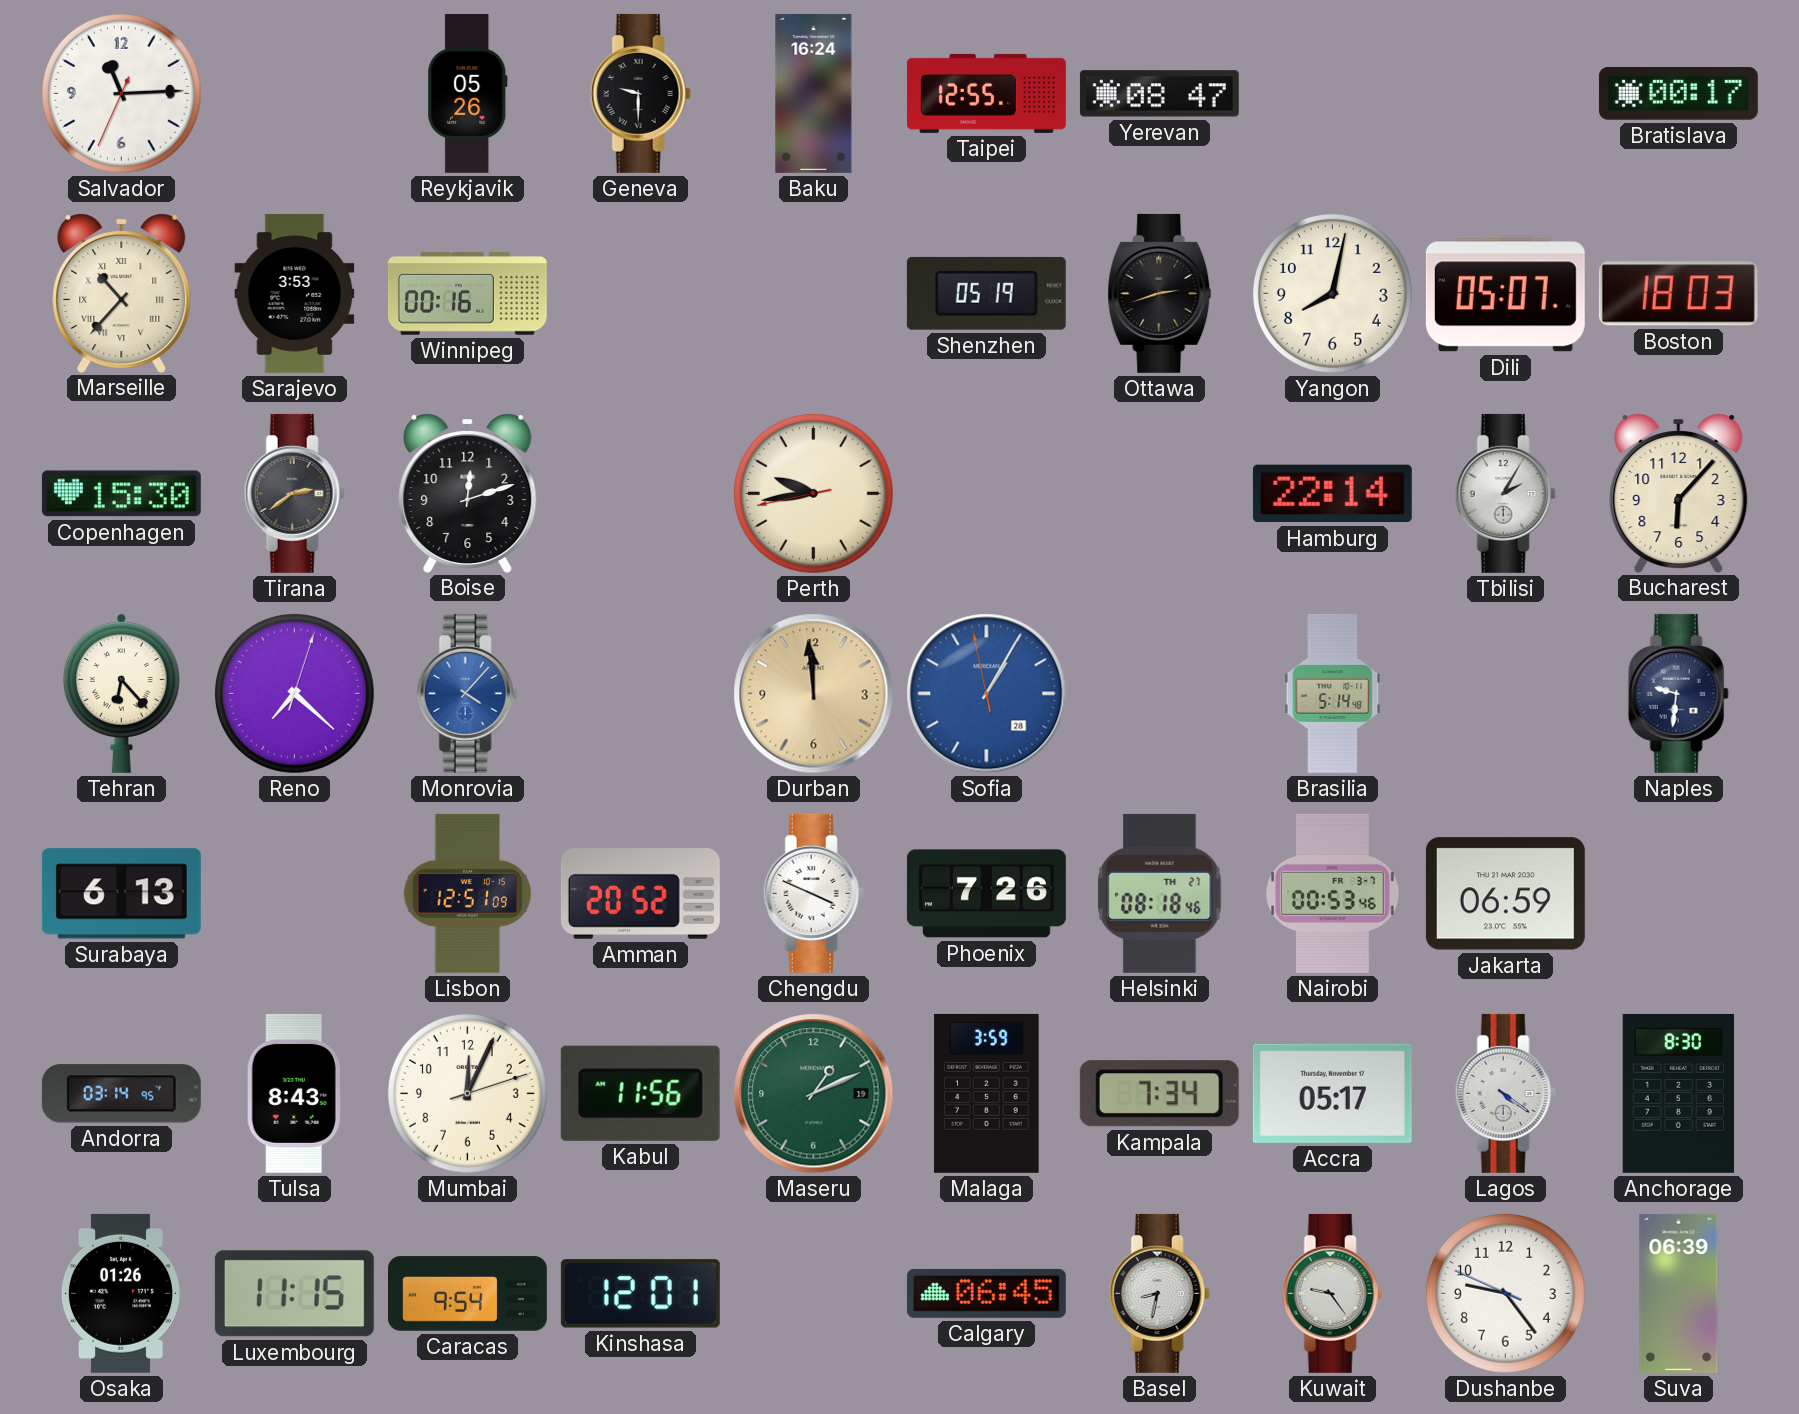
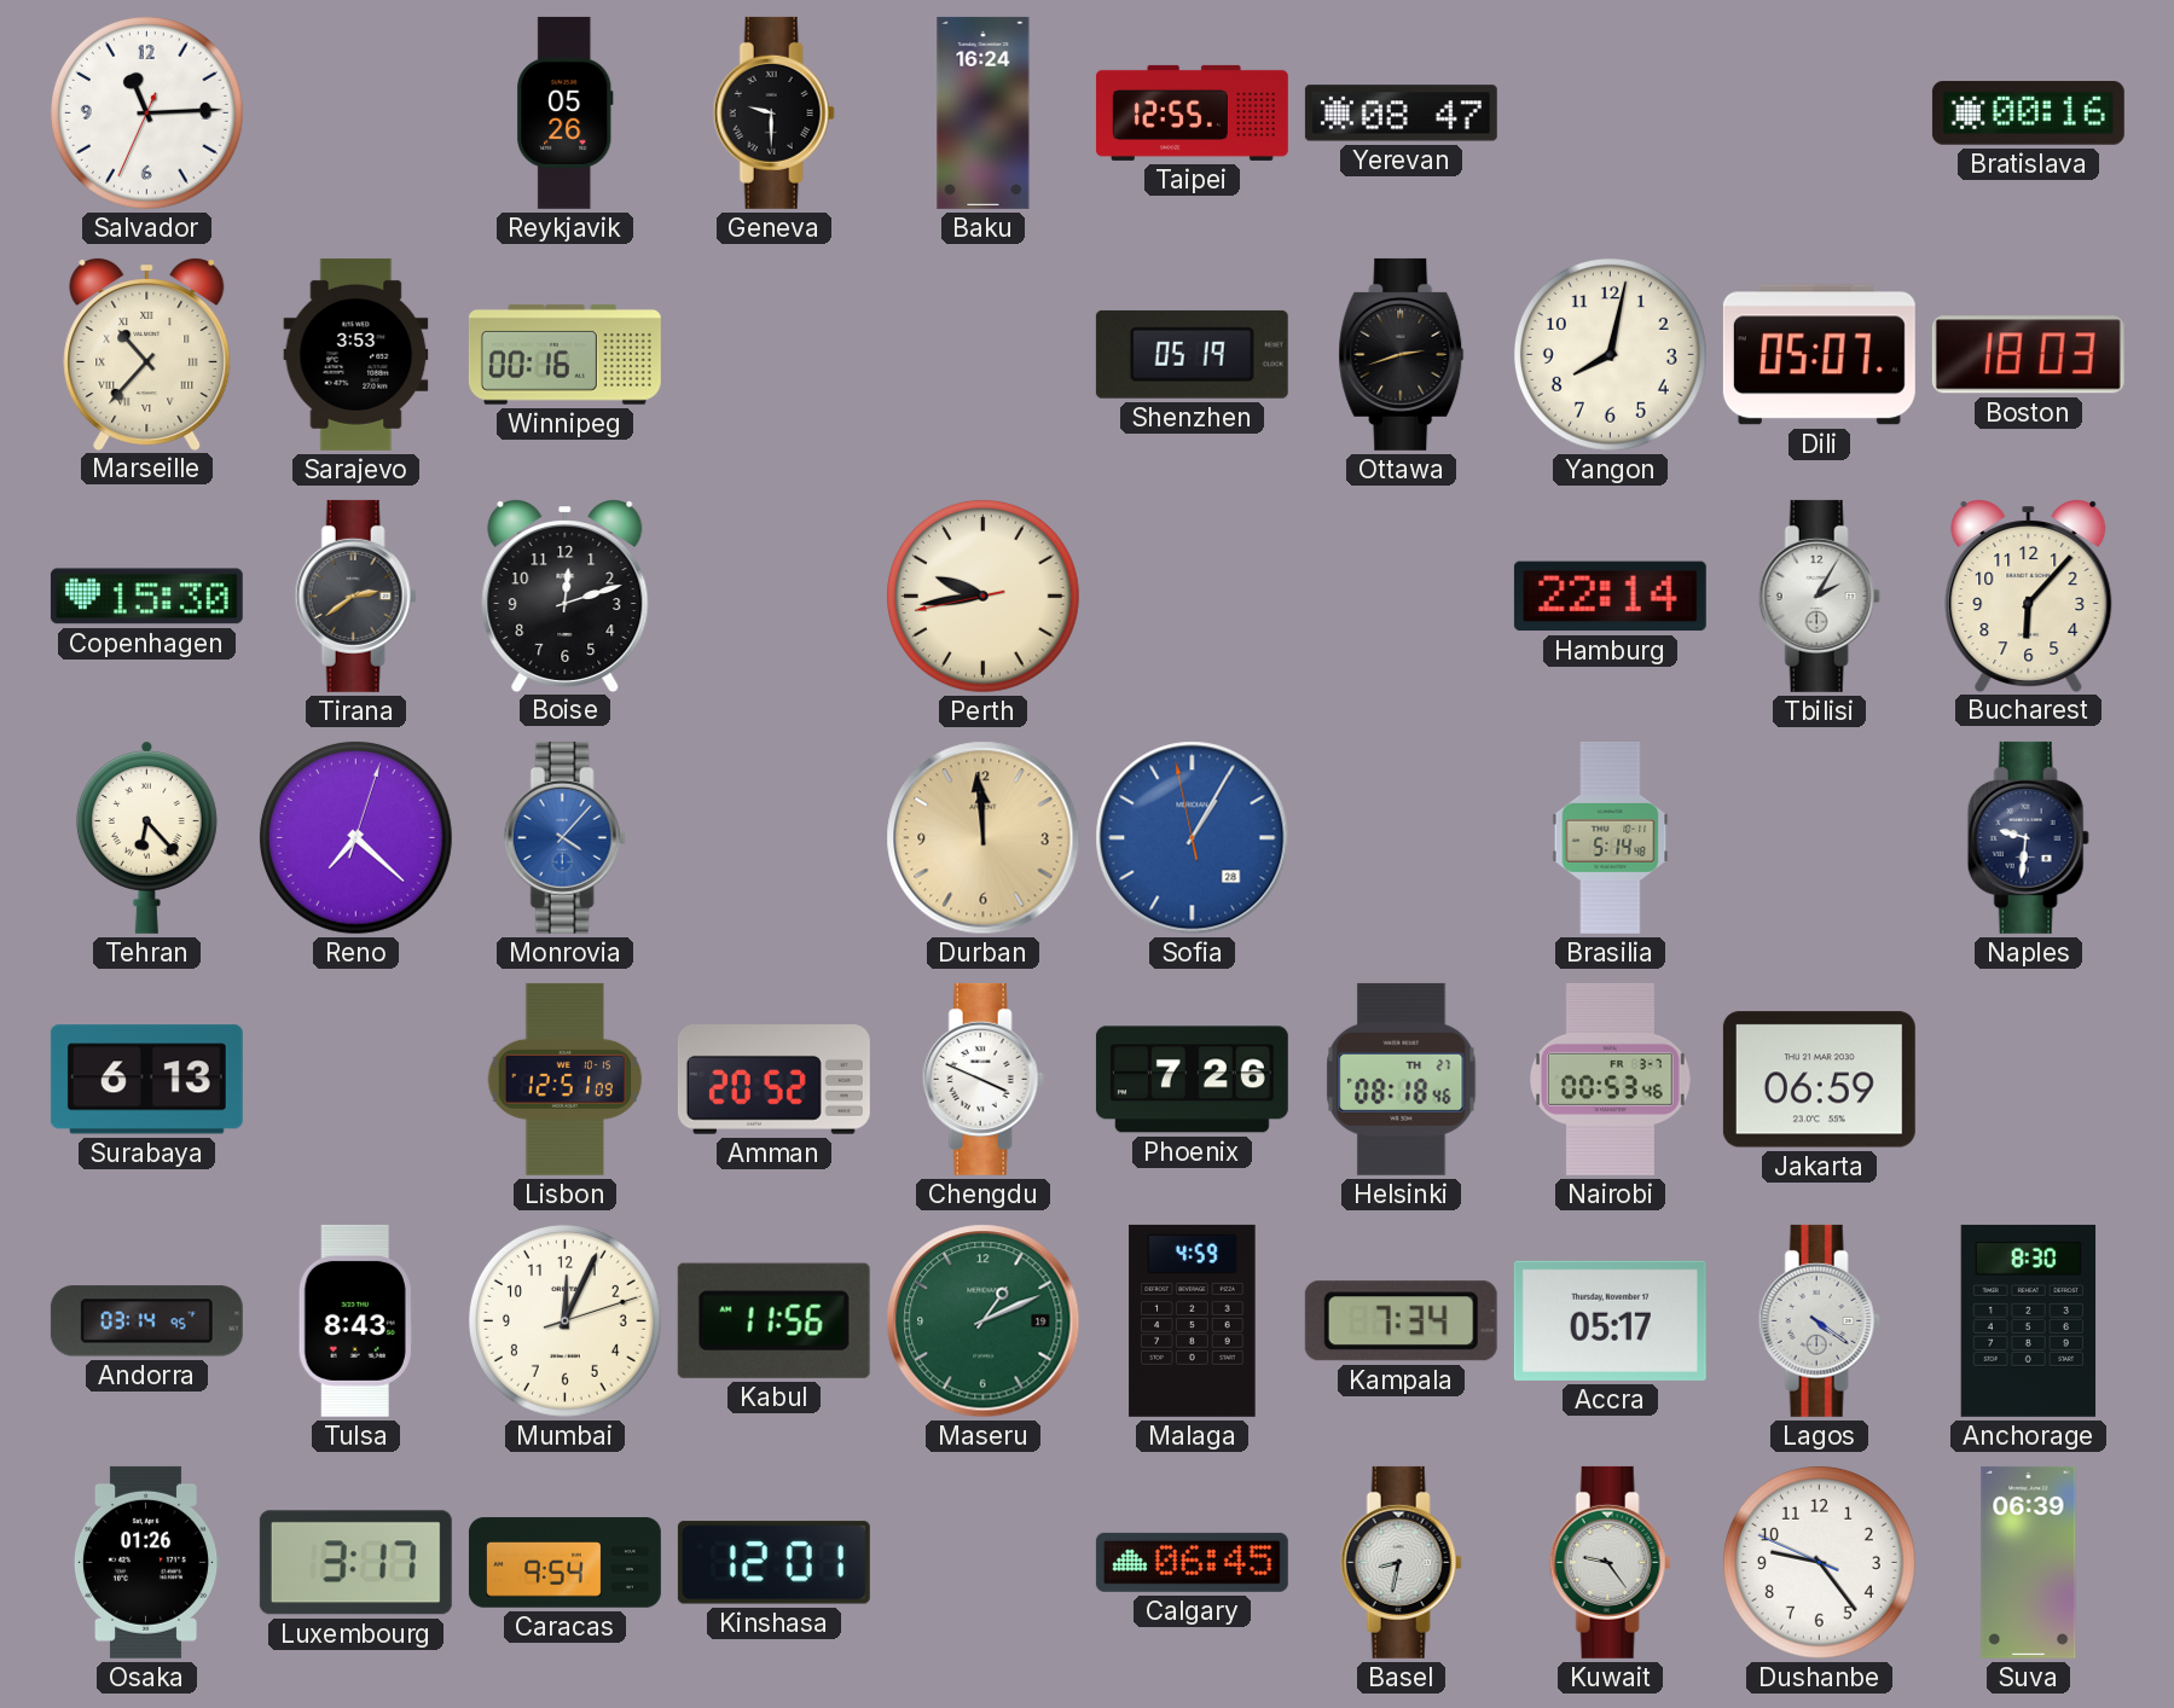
Bratislava: 00:17 -> 00:16
Malaga: 3:59 -> 4:59
Luxembourg: 11:15 -> 3:17
